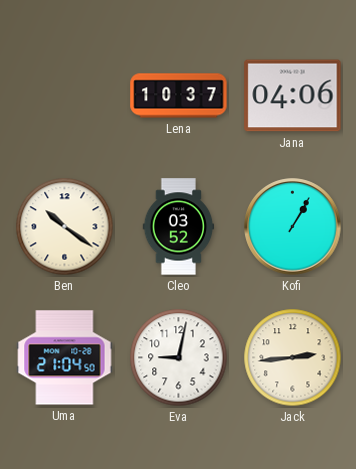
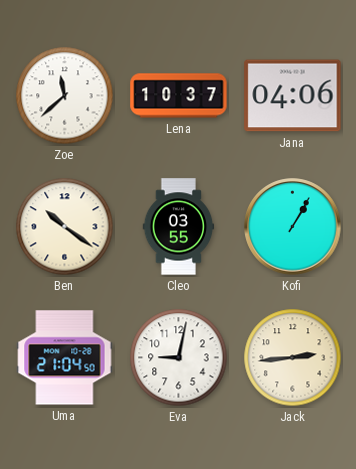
Zoe: none -> 11:38
Cleo: 03:52 -> 03:55
